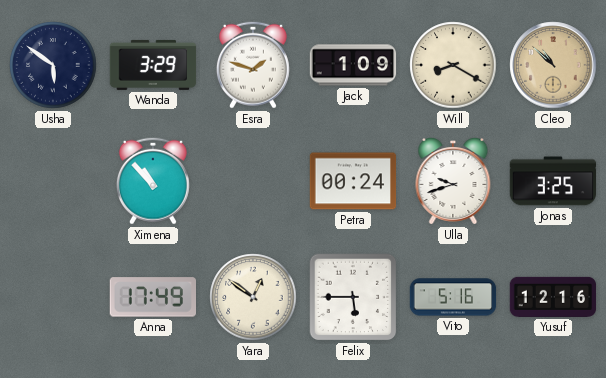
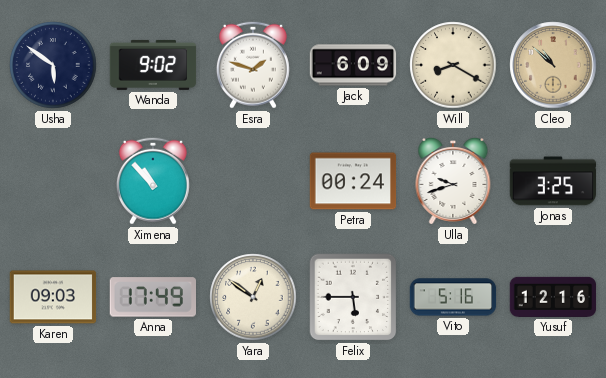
Wanda: 3:29 -> 9:02
Jack: 1:09 -> 6:09
Karen: none -> 09:03
